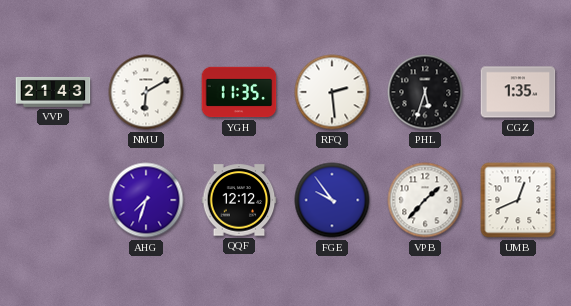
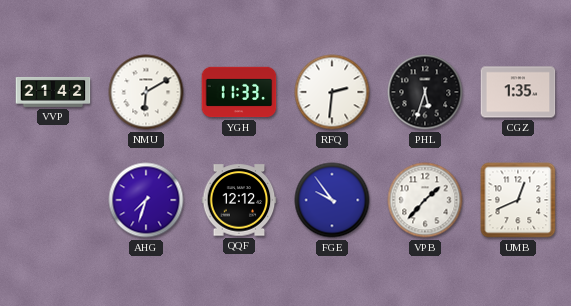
VVP: 21:43 -> 21:42
YGH: 11:35 -> 11:33
RFQ: 2:29 -> 2:31
